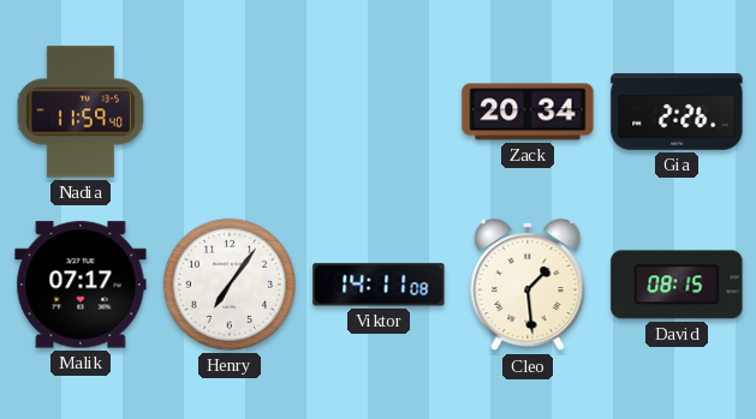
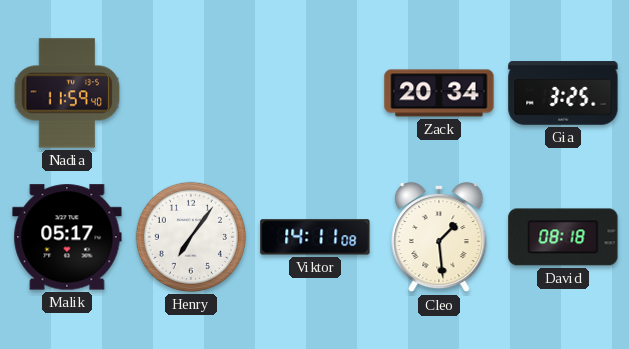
Gia: 2:26 -> 3:25
Malik: 07:17 -> 05:17
David: 08:15 -> 08:18
